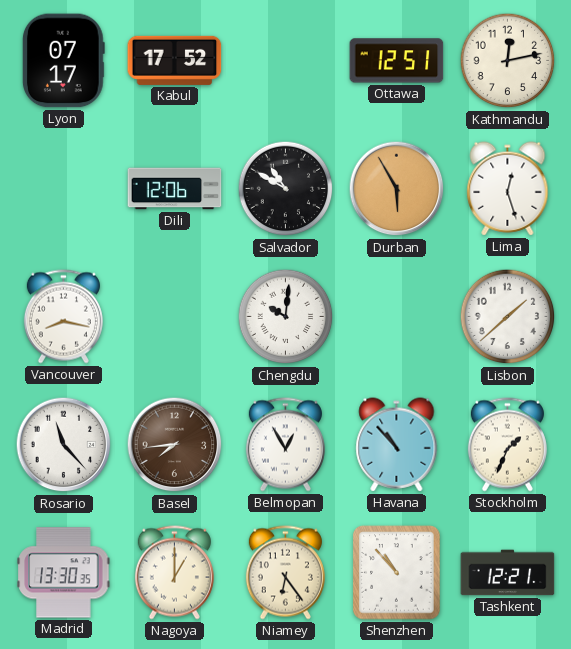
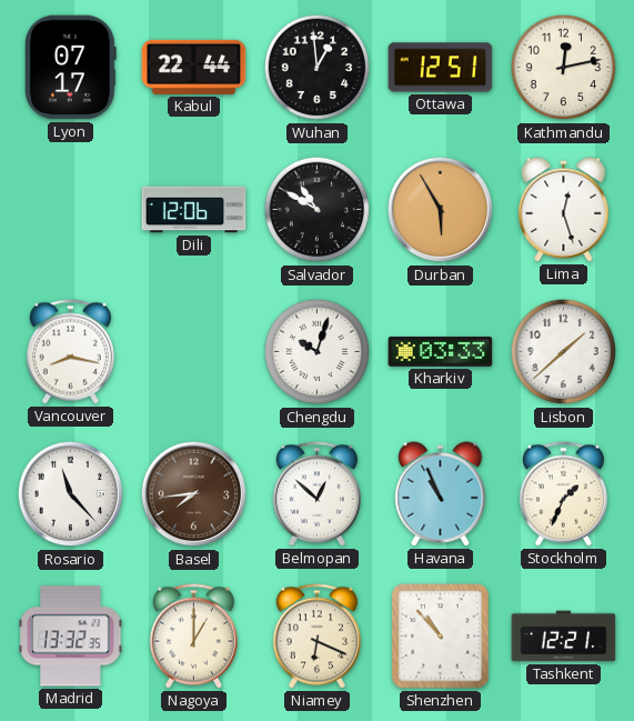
Kabul: 17:52 -> 22:44
Wuhan: none -> 12:59
Chengdu: 10:01 -> 10:03
Kharkiv: none -> 03:33
Belmopan: 12:55 -> 12:52
Havana: 10:53 -> 10:56
Madrid: 13:30 -> 13:32
Niamey: 6:24 -> 6:19
